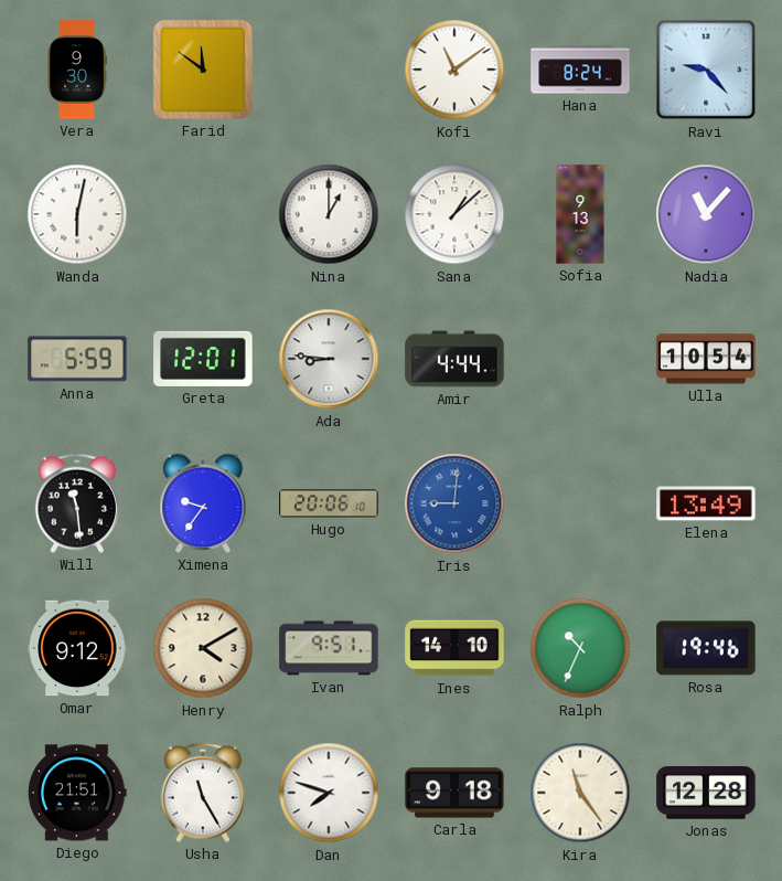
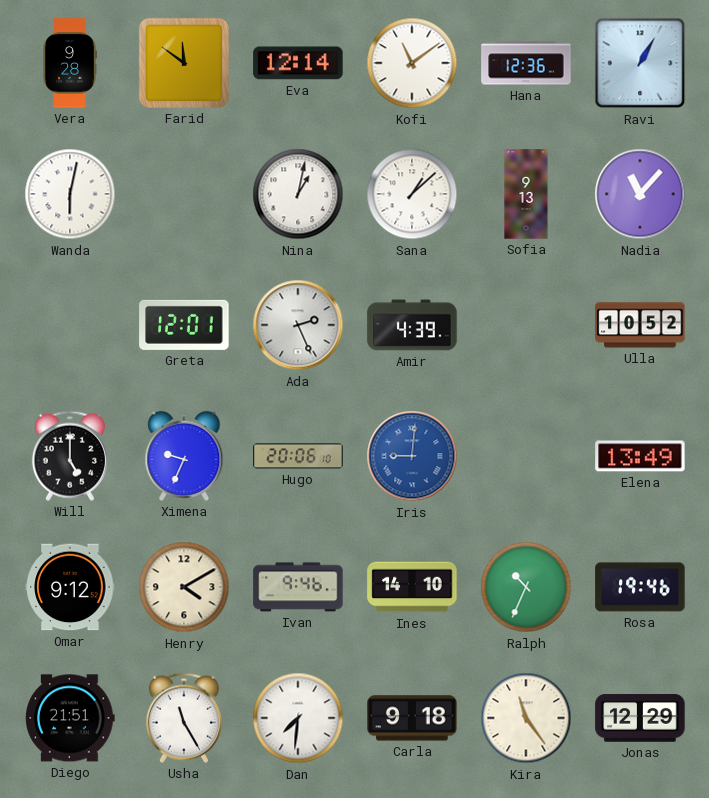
Vera: 9:30 -> 9:28
Eva: none -> 12:14
Hana: 8:24 -> 12:36
Ravi: 9:23 -> 1:05
Nina: 1:00 -> 1:02
Anna: 5:59 -> none
Ada: 8:46 -> 2:26
Amir: 4:44 -> 4:39
Ulla: 10:54 -> 10:52
Will: 11:29 -> 5:00
Ximena: 9:36 -> 9:34
Ivan: 9:51 -> 9:46
Dan: 7:48 -> 7:31
Jonas: 12:28 -> 12:29
